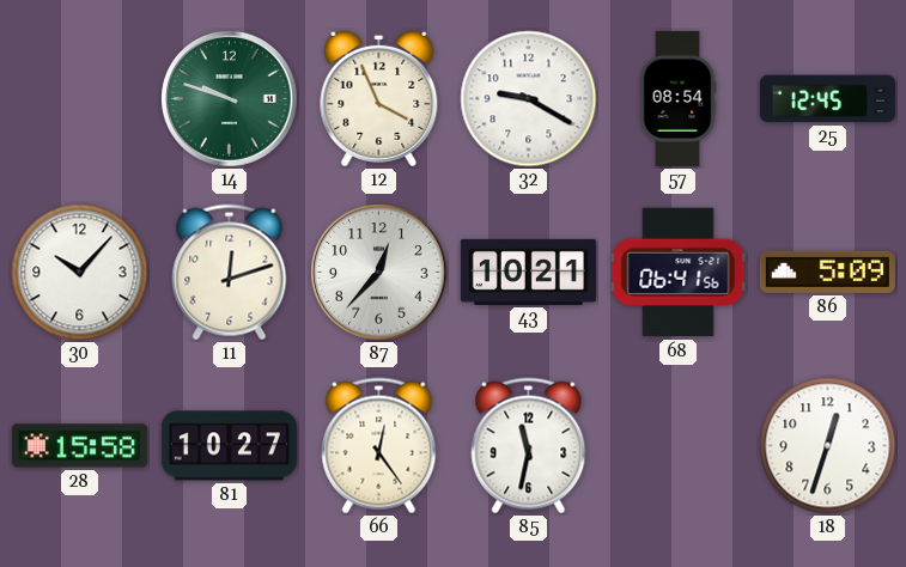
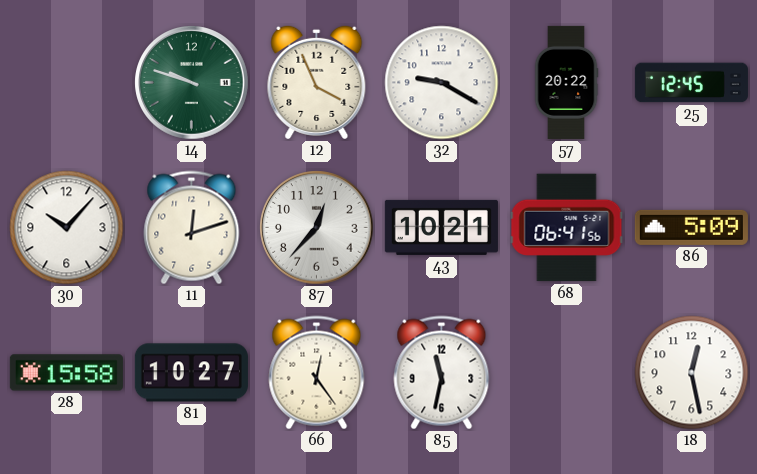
57: 08:54 -> 20:22
18: 12:33 -> 12:28
